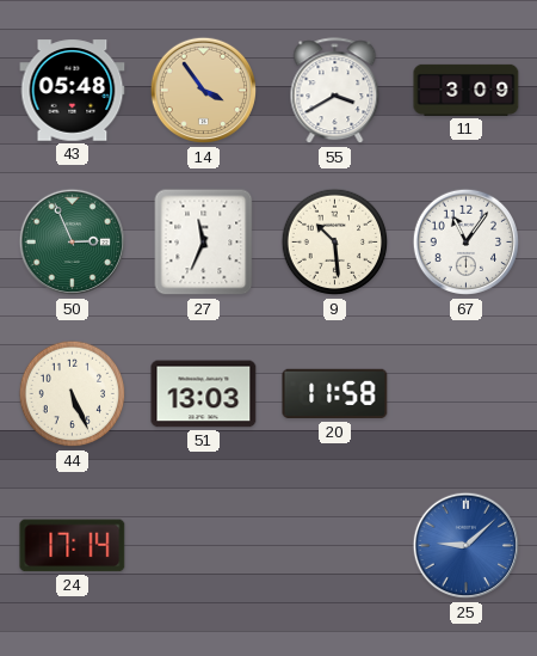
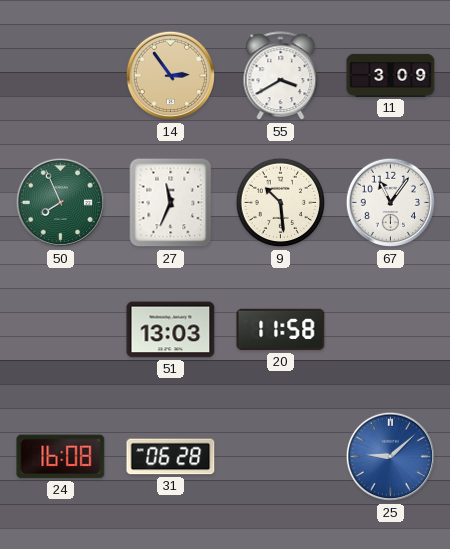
43: 05:48 -> none
14: 3:54 -> 2:54
50: 2:56 -> 7:56
44: 5:26 -> none
24: 17:14 -> 16:08
31: none -> 06:28
